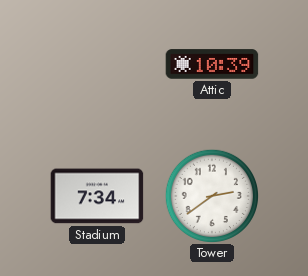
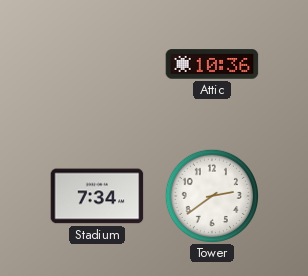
Attic: 10:39 -> 10:36
